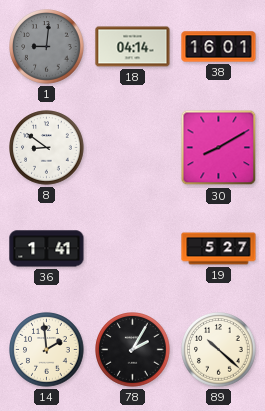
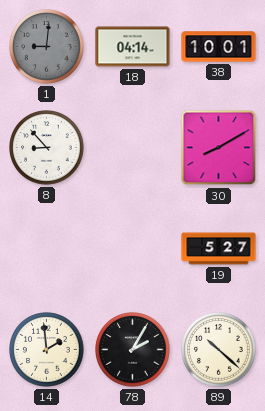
38: 16:01 -> 10:01
8: 8:51 -> 8:53
36: 1:41 -> none
